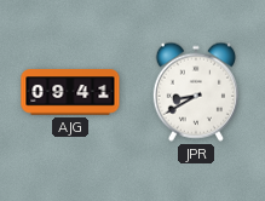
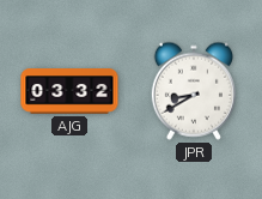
AJG: 09:41 -> 03:32
